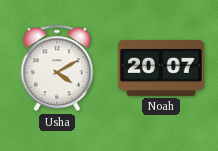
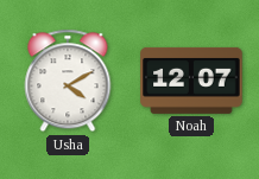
Noah: 20:07 -> 12:07
